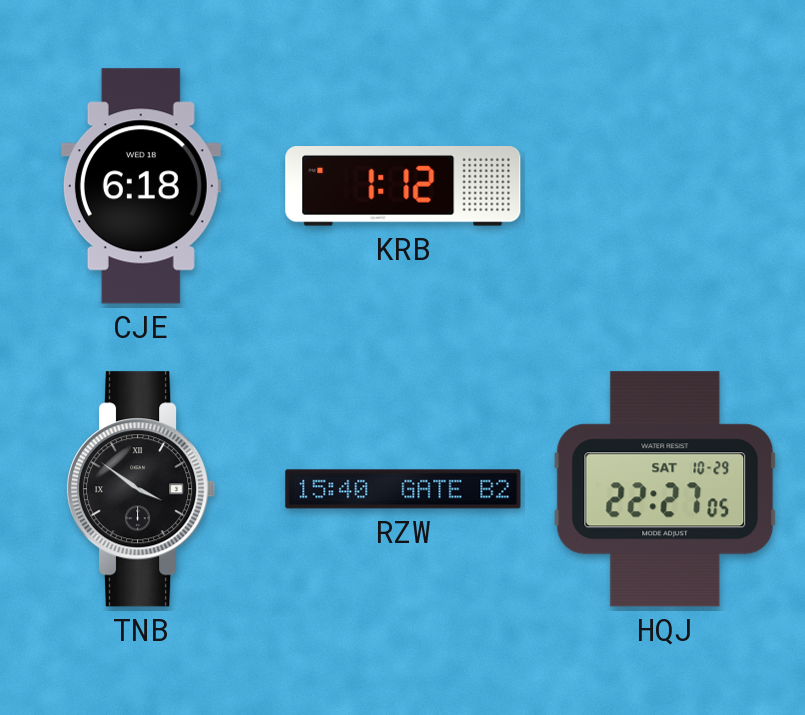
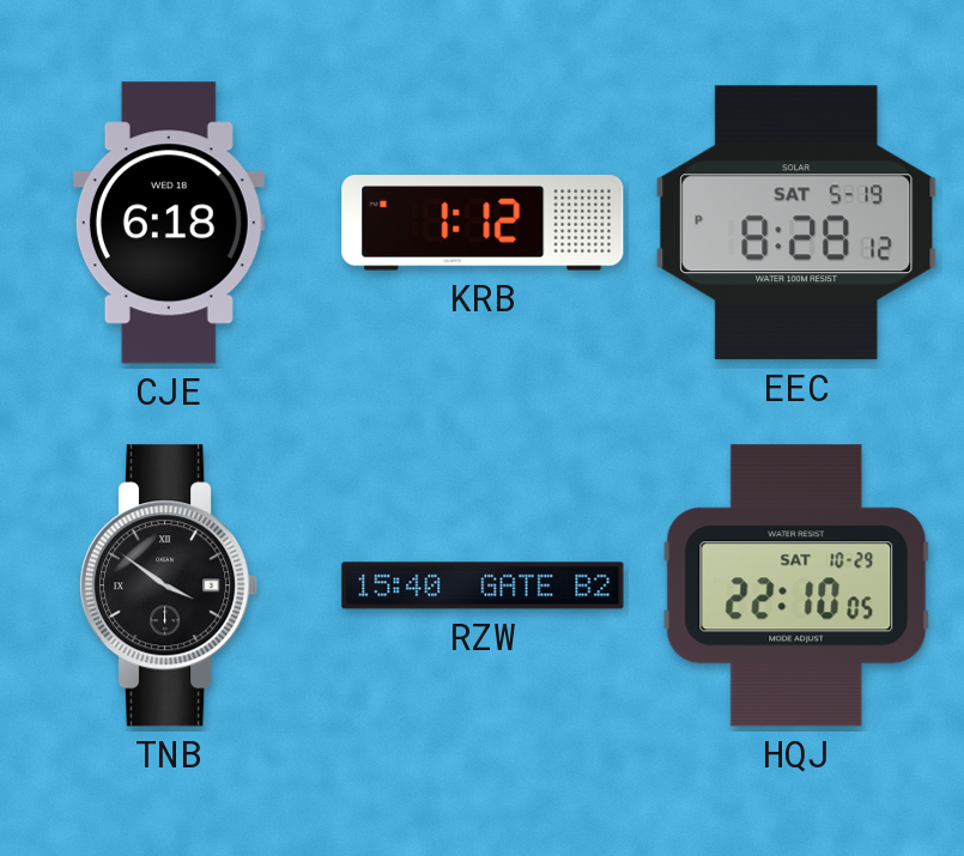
EEC: none -> 8:28
HQJ: 22:27 -> 22:10
